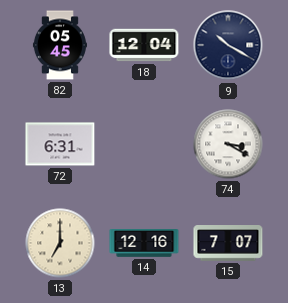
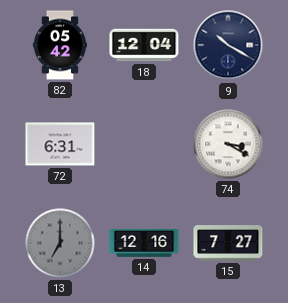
82: 05:45 -> 05:42
13 dial: cream -> grey
15: 7:07 -> 7:27
